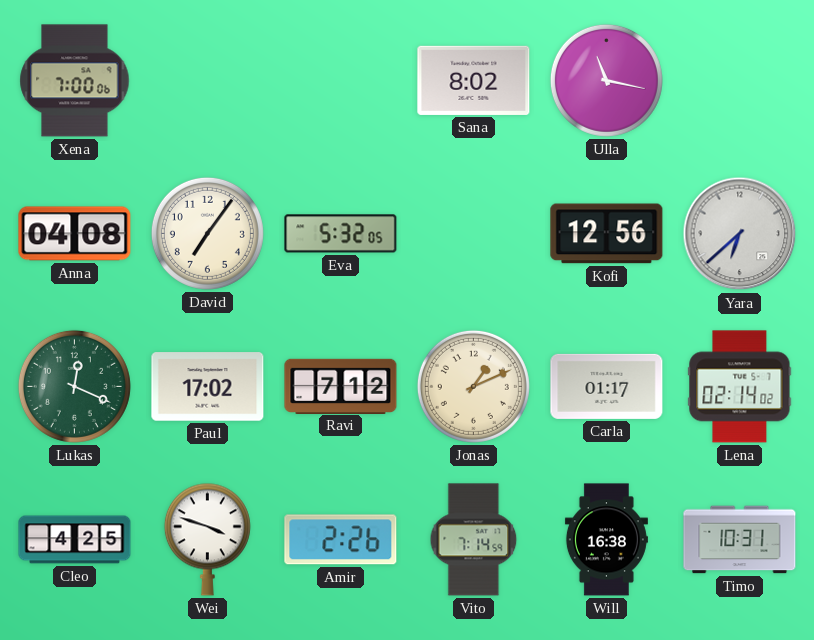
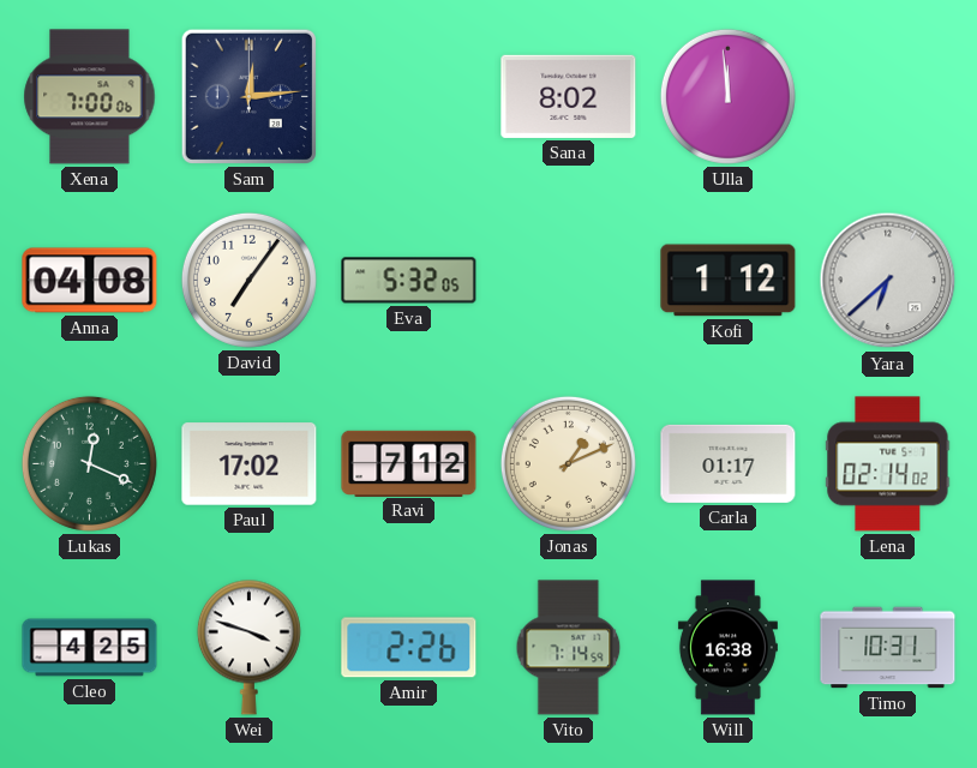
Sam: none -> 12:14
Ulla: 11:17 -> 11:59
Kofi: 12:56 -> 1:12
